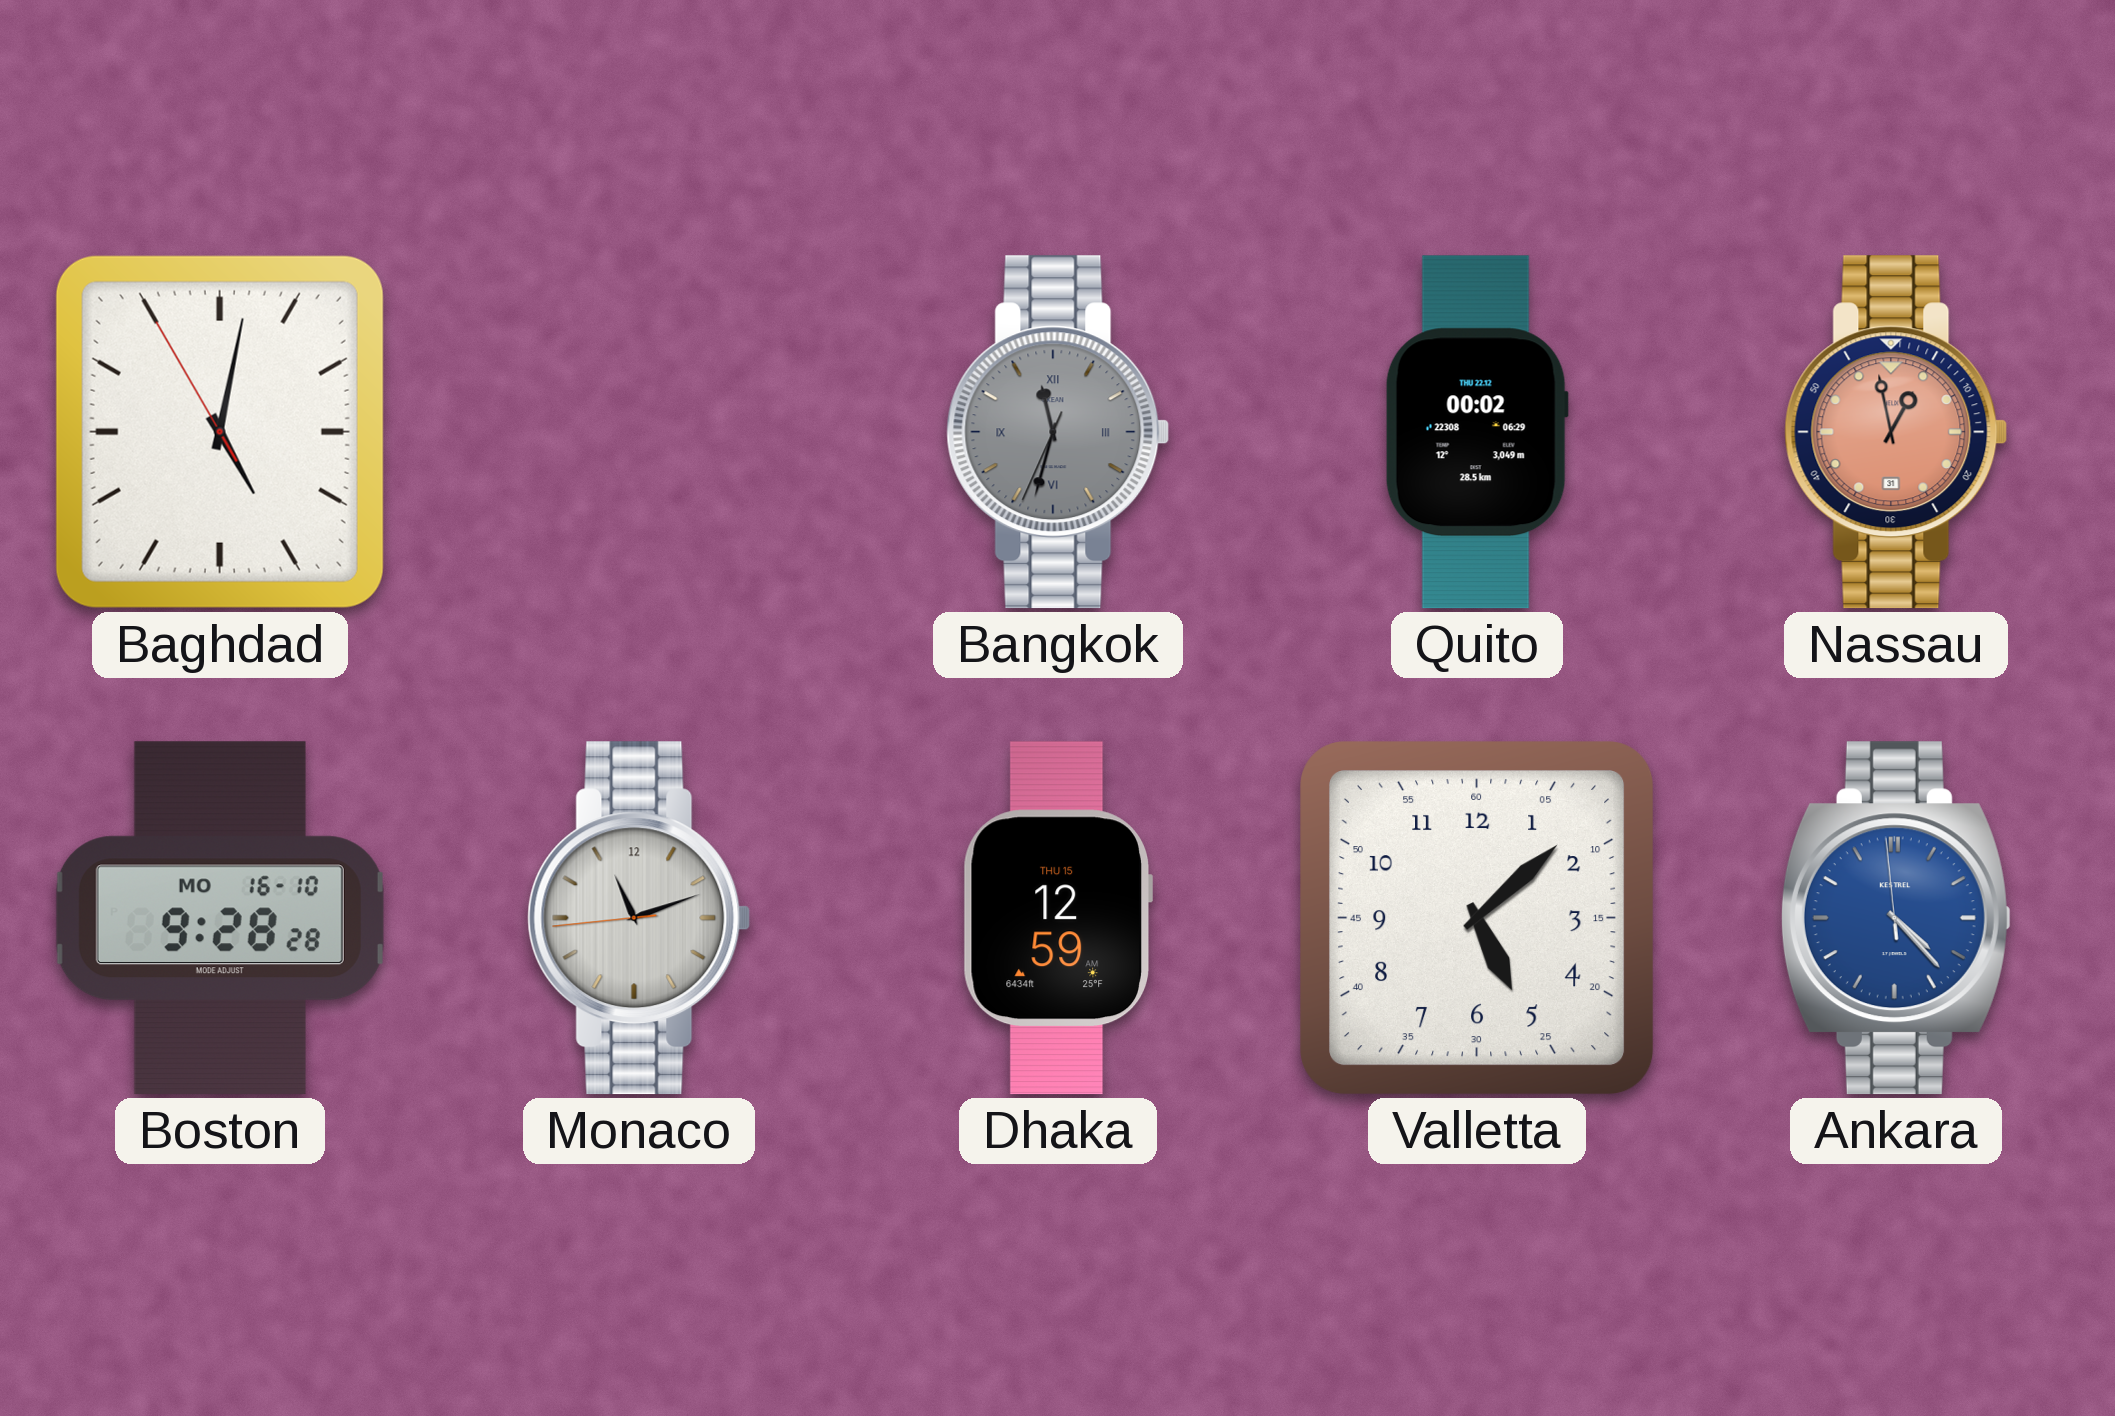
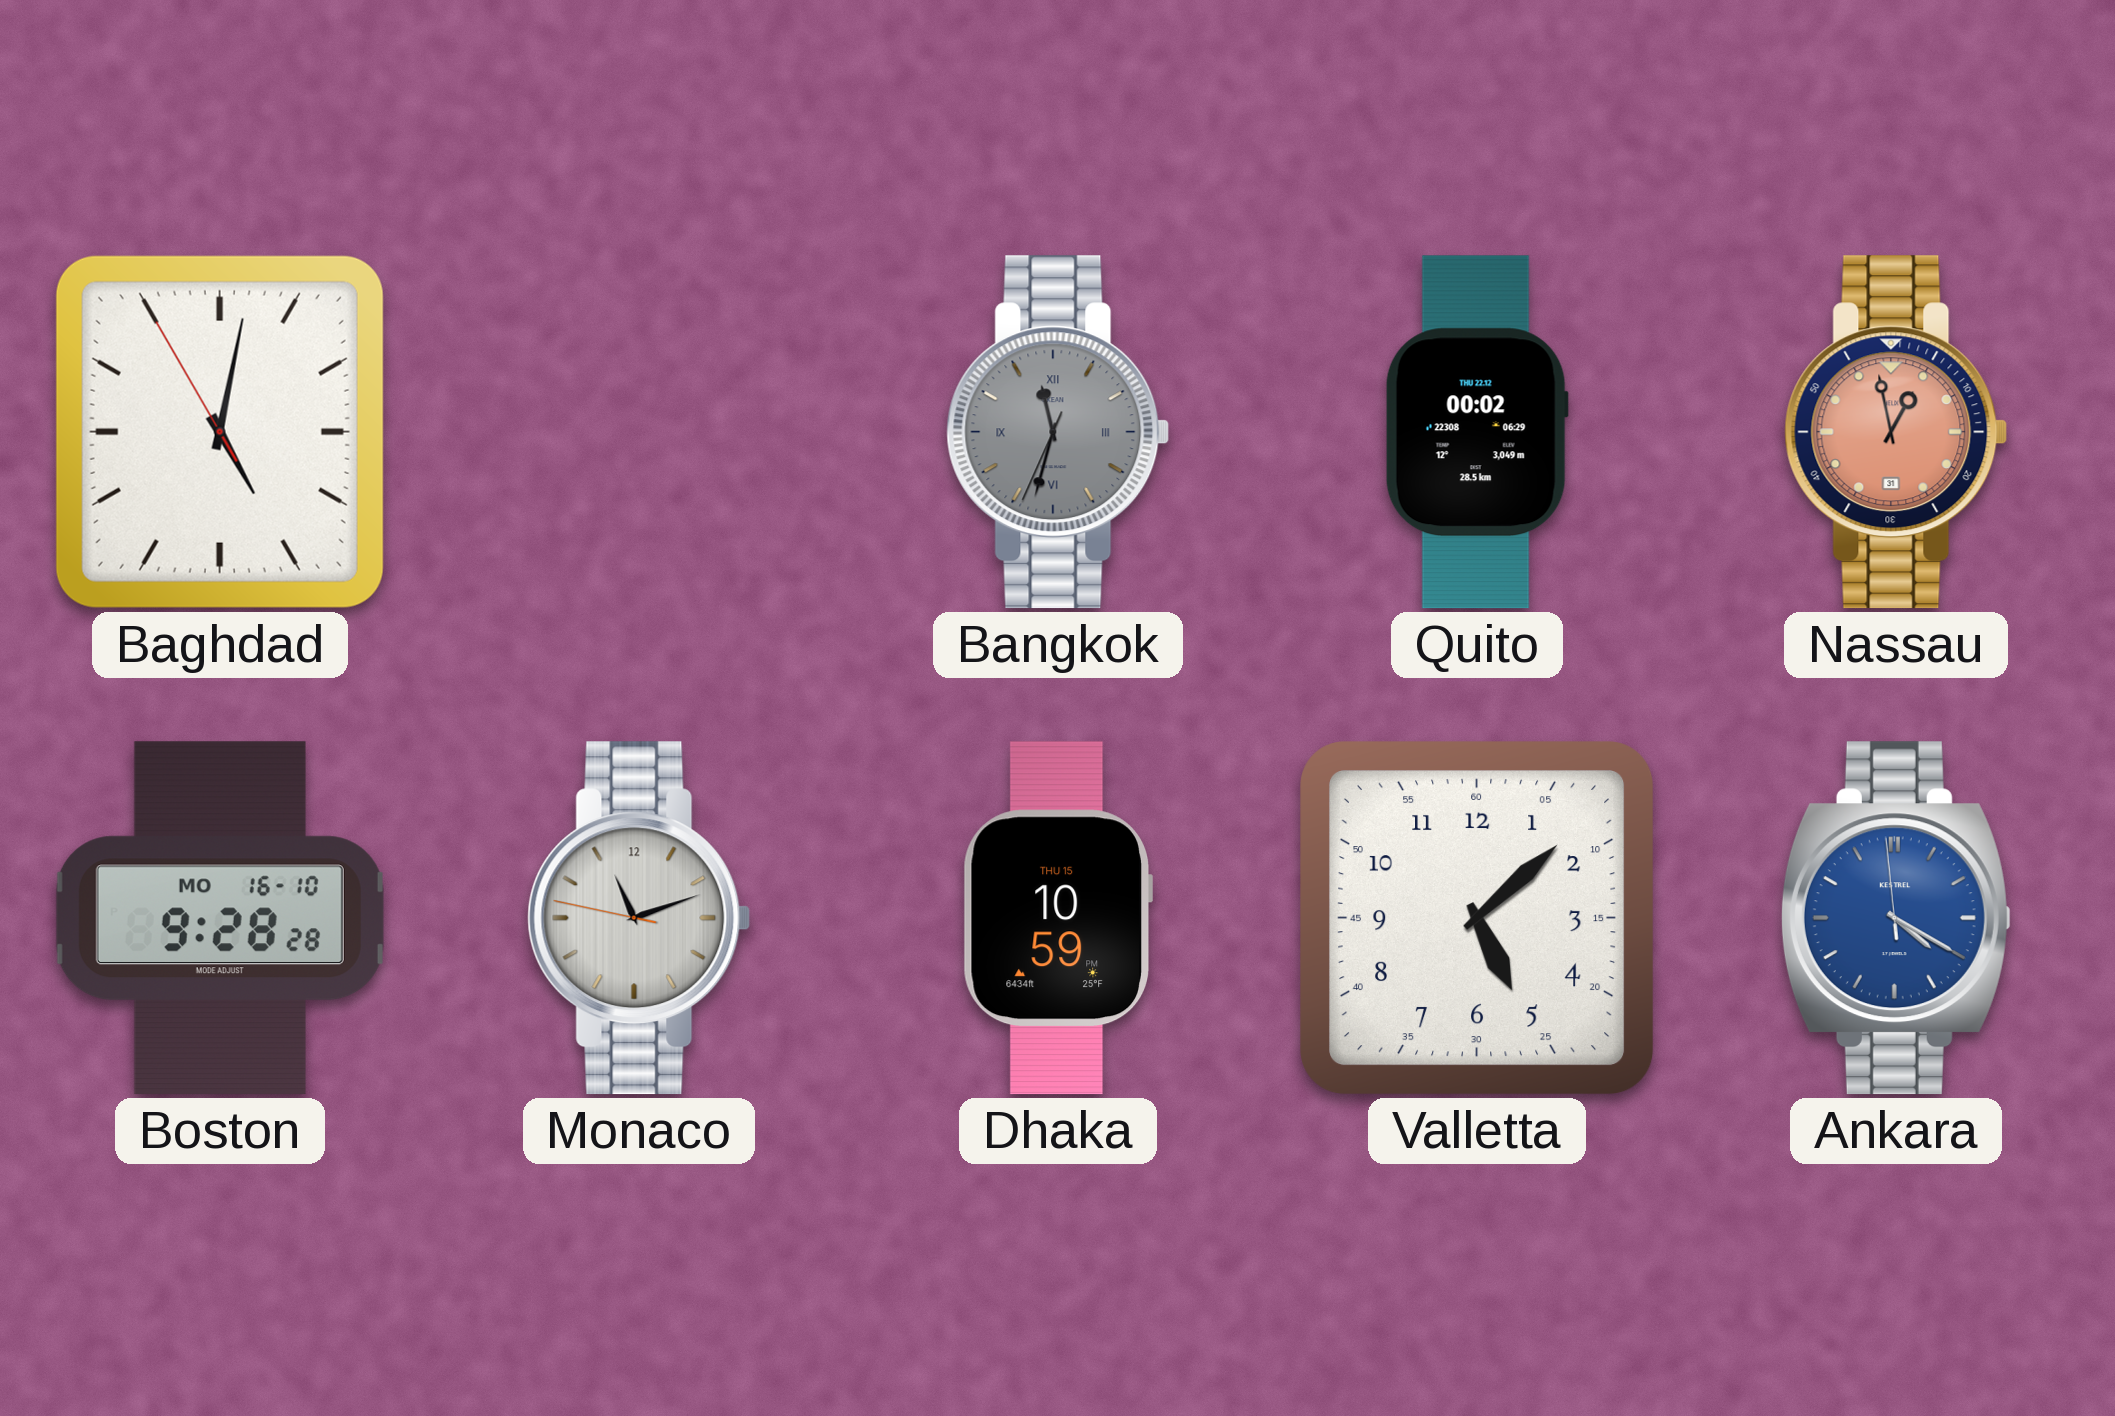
Monaco: 11:11:44 -> 11:11:47
Dhaka: 12:59 -> 10:59
Ankara: 4:22 -> 4:19
